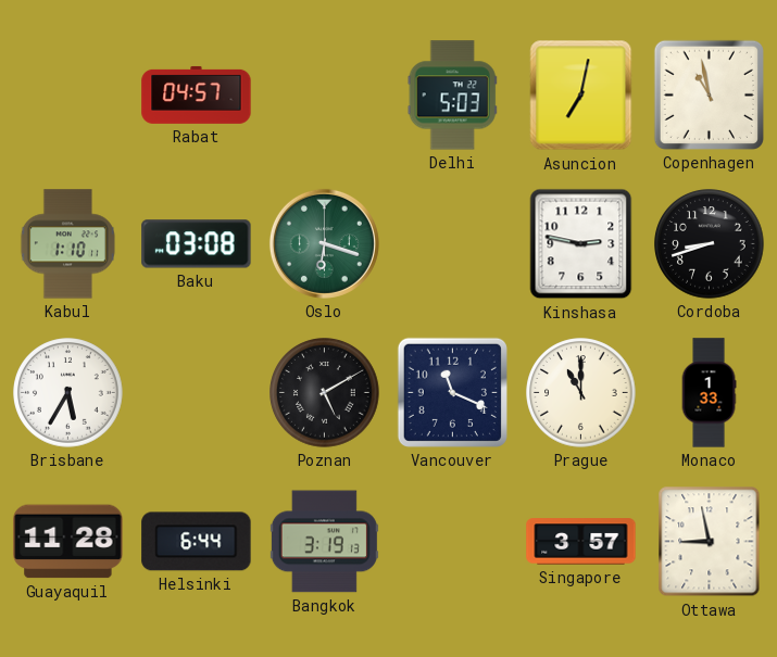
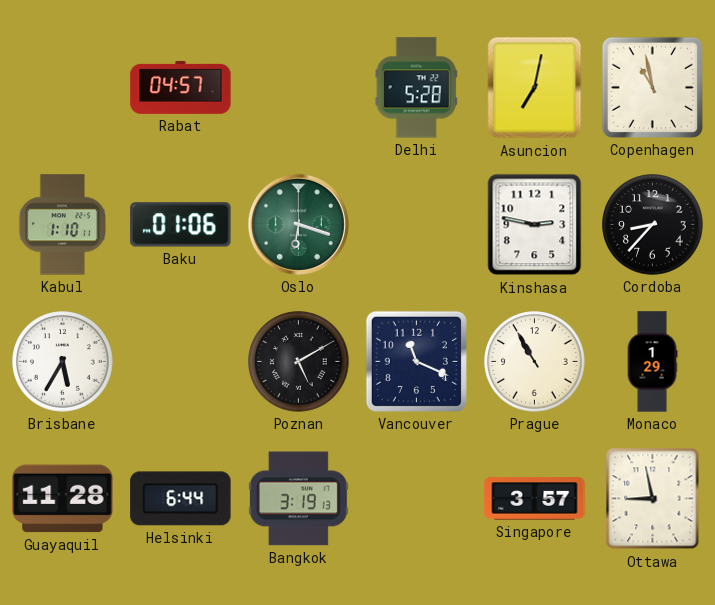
Delhi: 5:03 -> 5:28
Baku: 03:08 -> 01:06
Cordoba: 8:42 -> 8:37
Prague: 11:00 -> 10:55
Monaco: 1:33 -> 1:29
